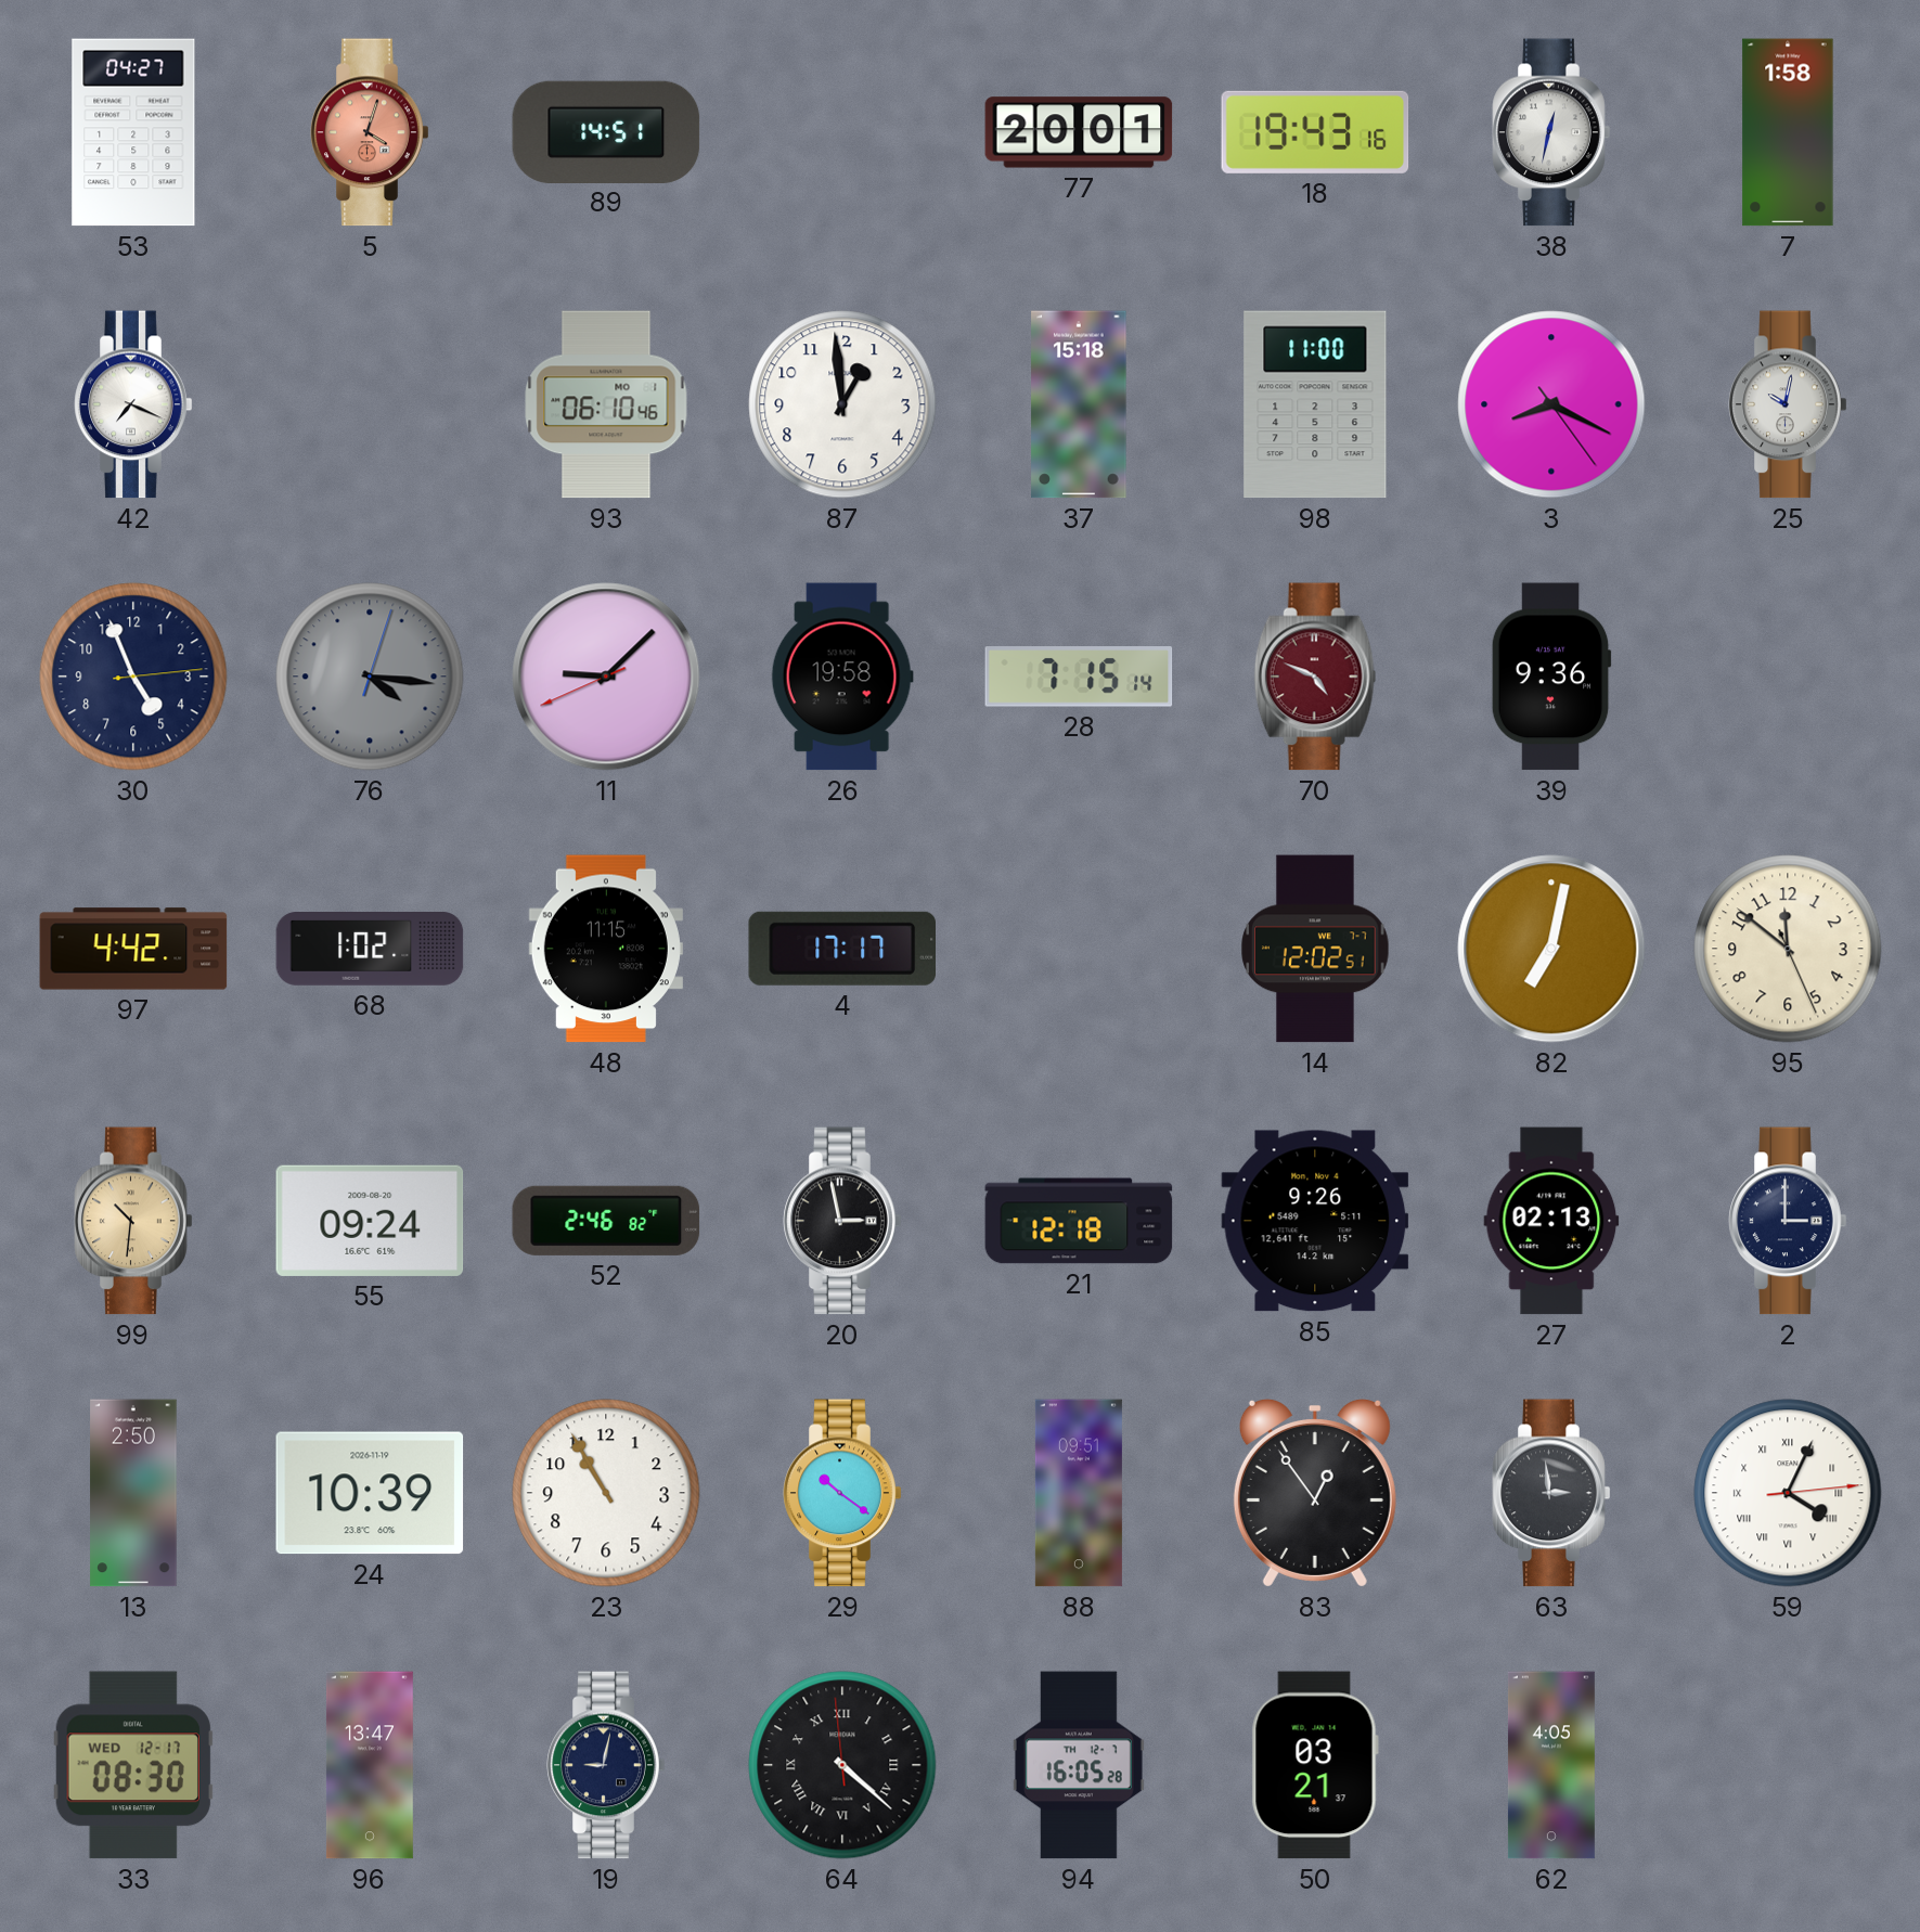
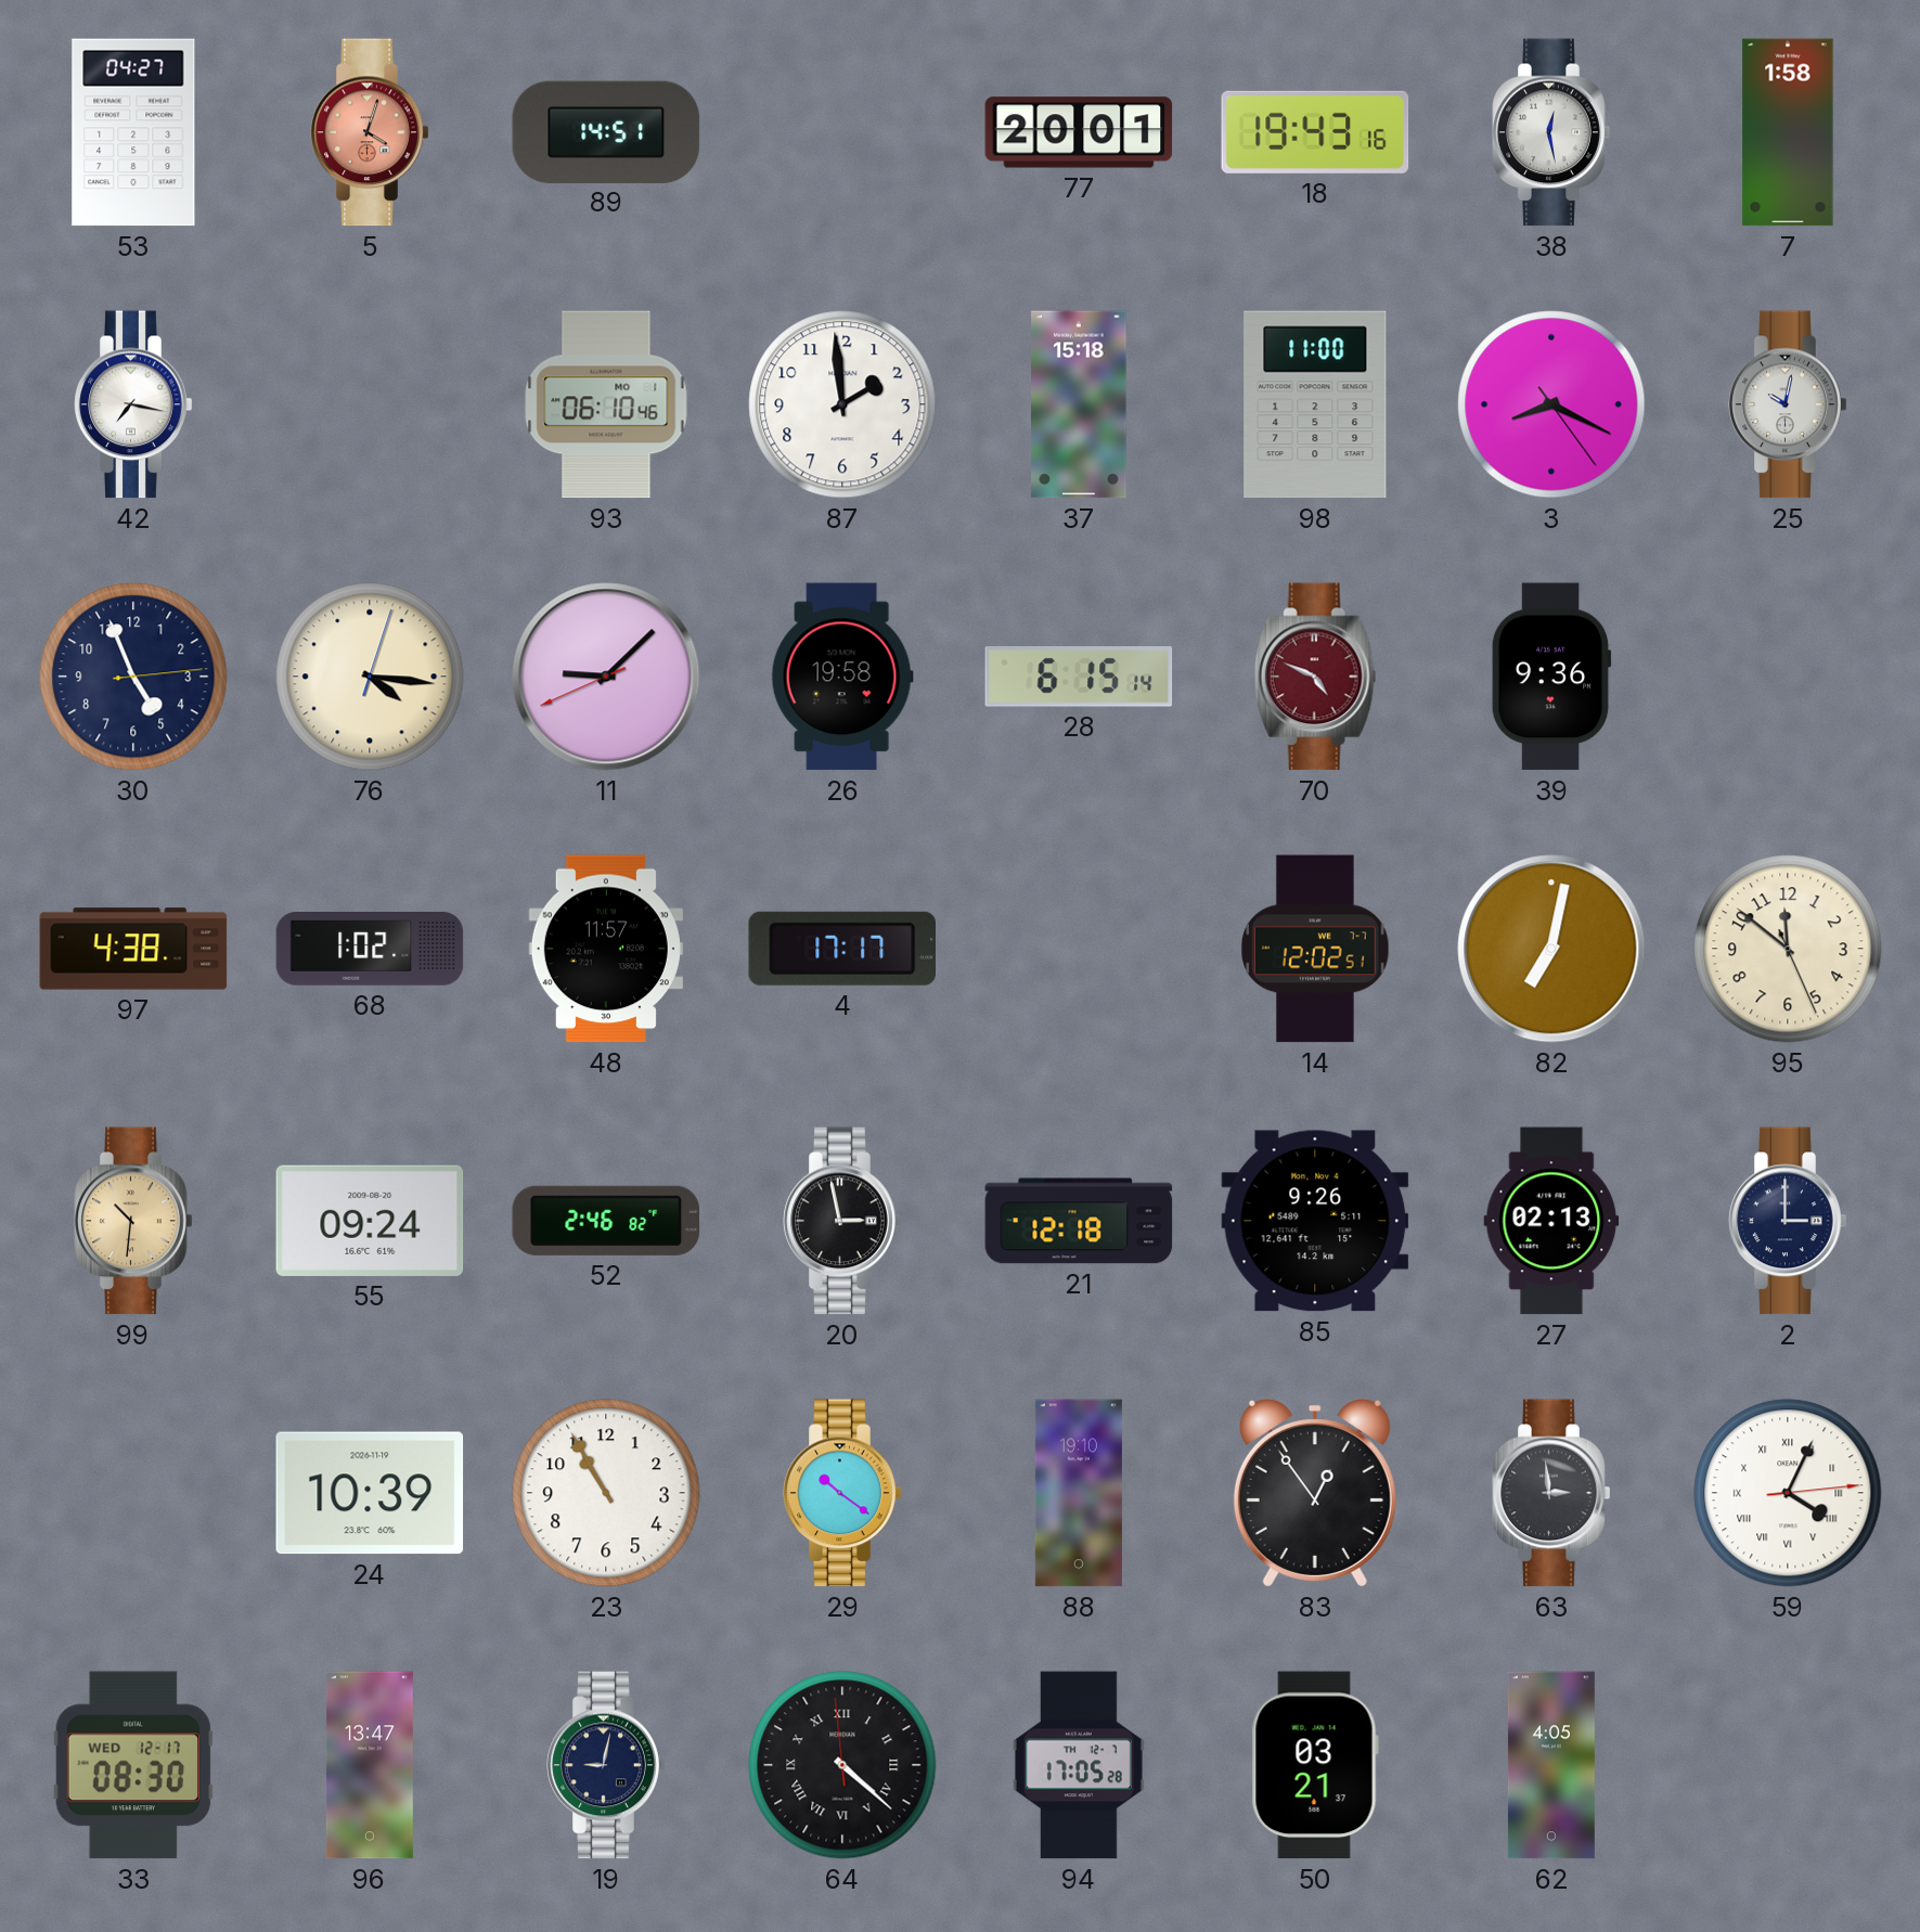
38: 12:32 -> 12:28
42: 7:19 -> 7:17
87: 12:59 -> 1:59
76 dial: grey -> cream
28: 7:15 -> 6:15
97: 4:42 -> 4:38
48: 11:15 -> 11:57
13: 2:50 -> none
88: 09:51 -> 19:10
94: 16:05 -> 17:05
